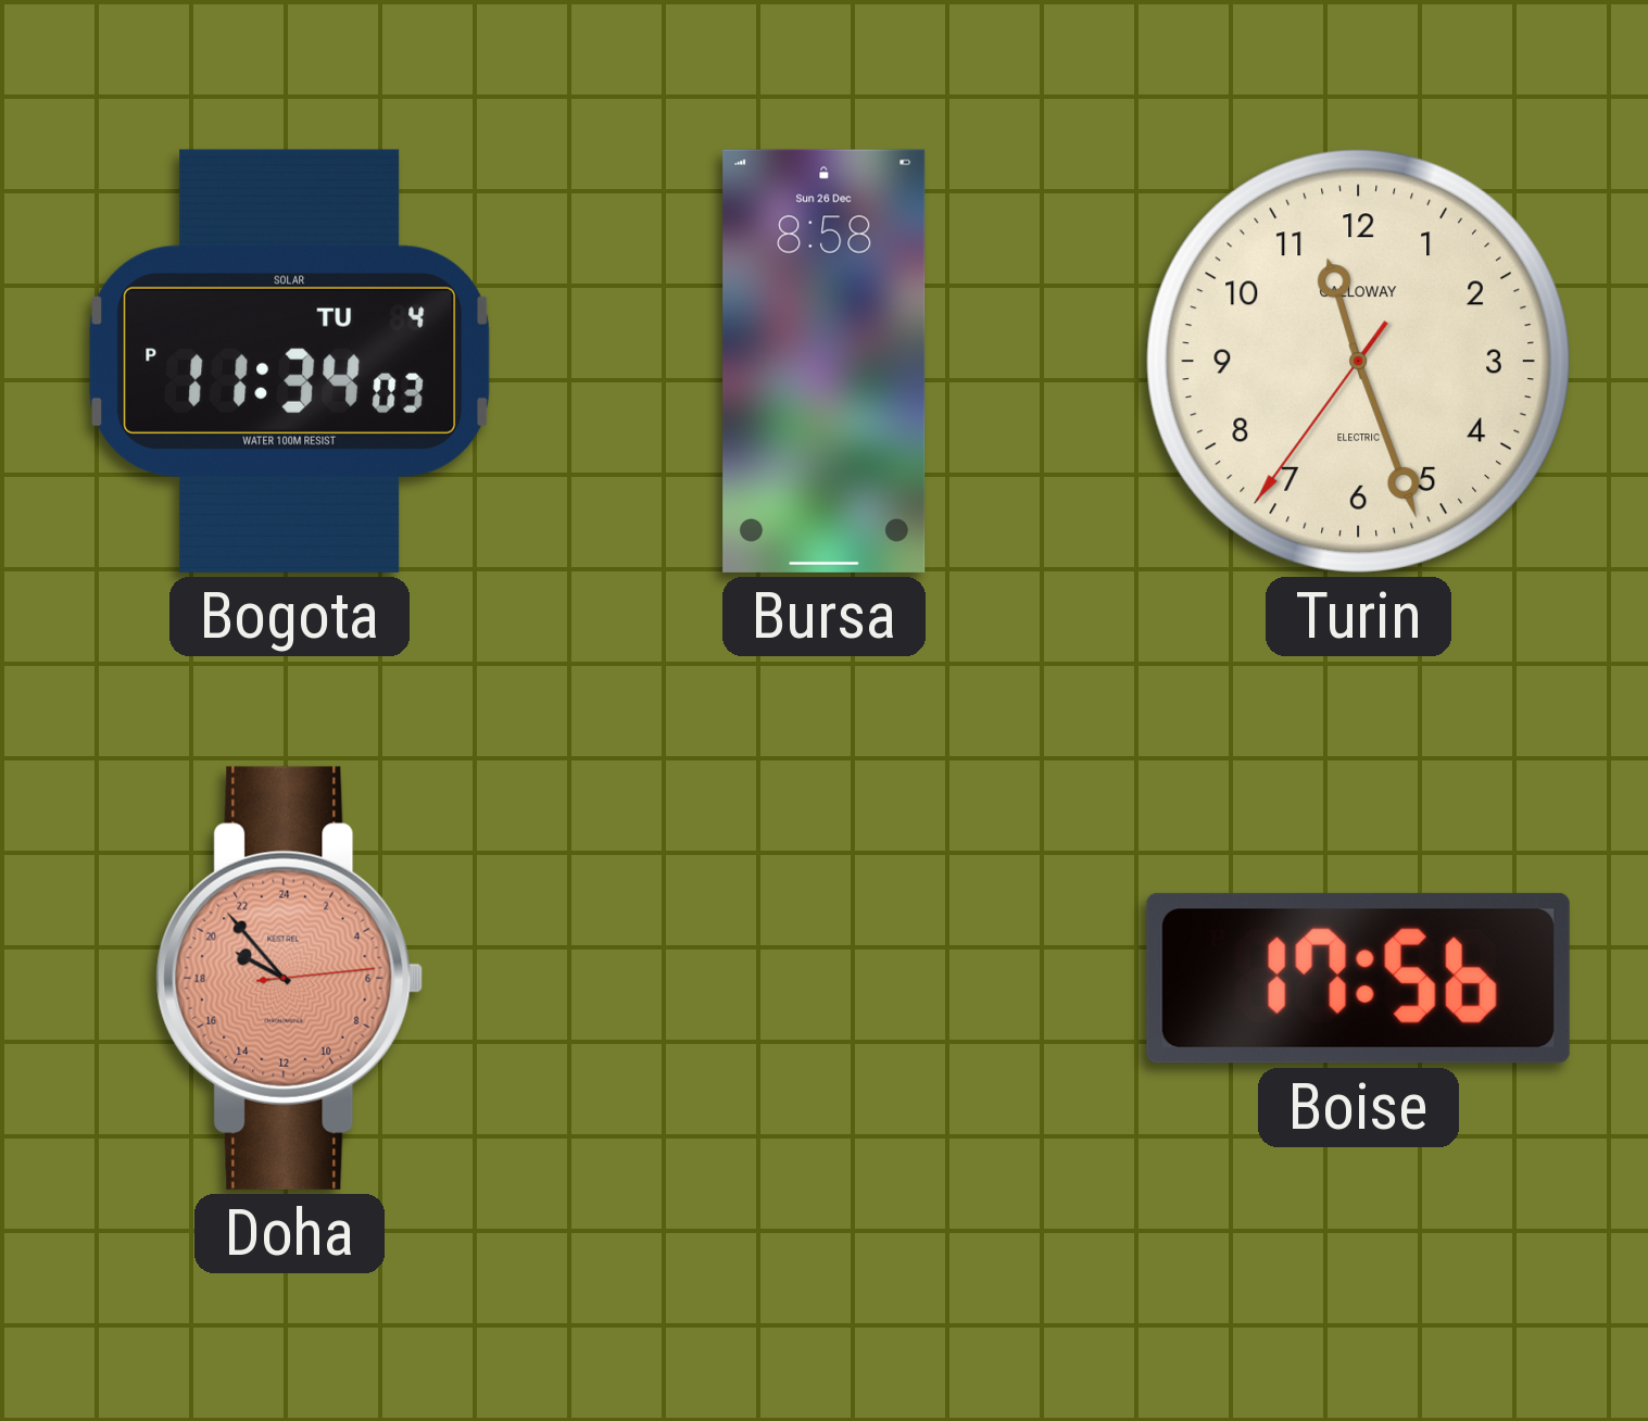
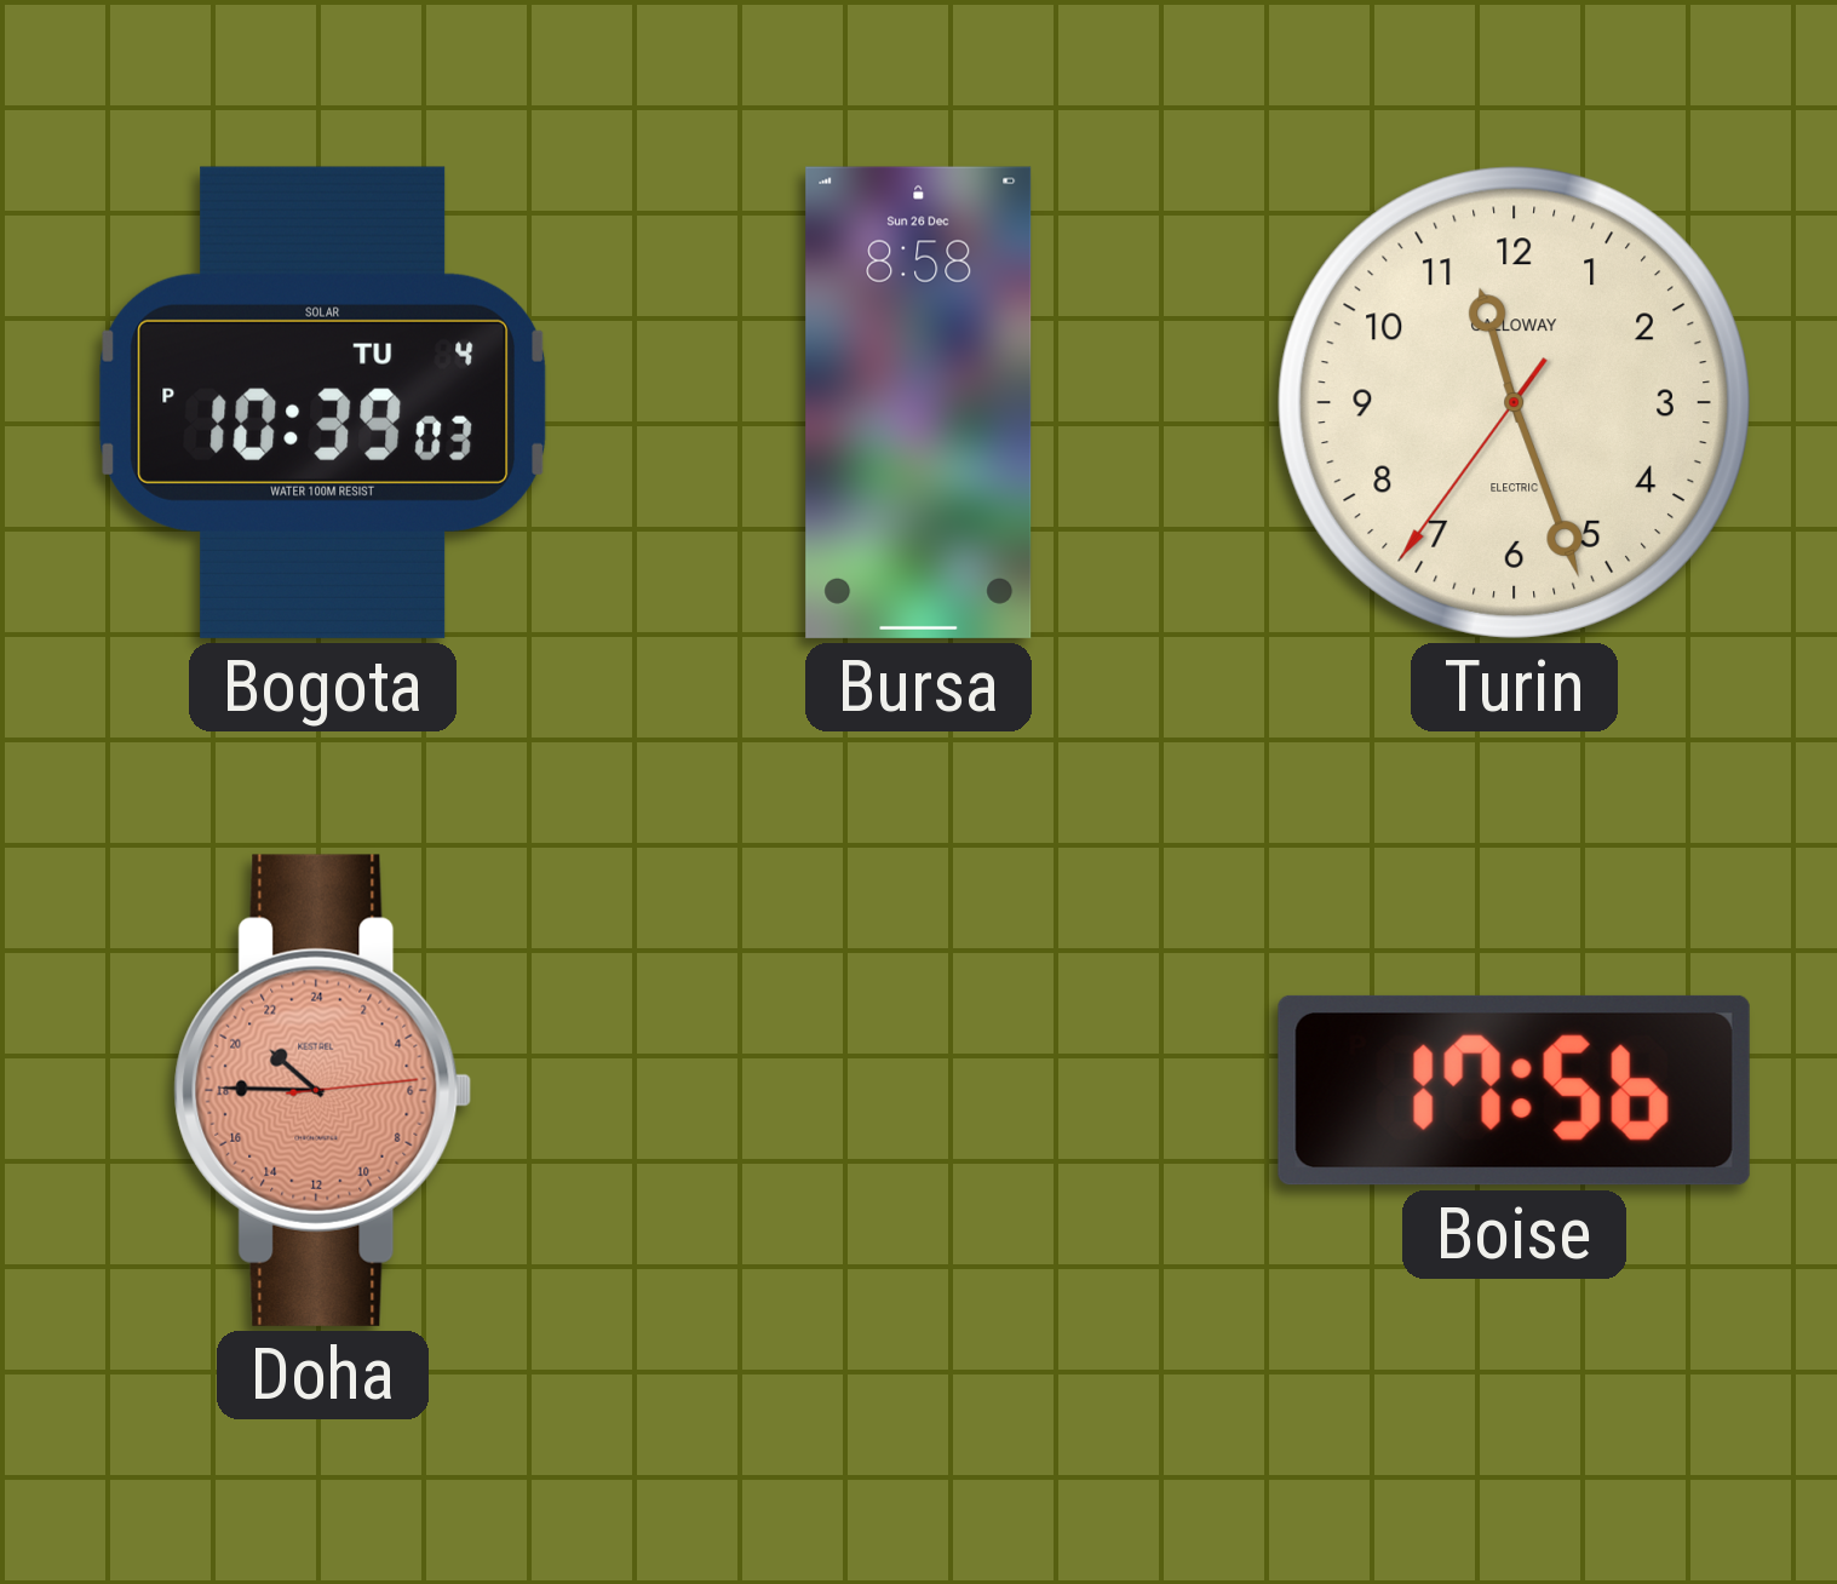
Bogota: 11:34 -> 10:39
Doha: 19:53 -> 20:45
